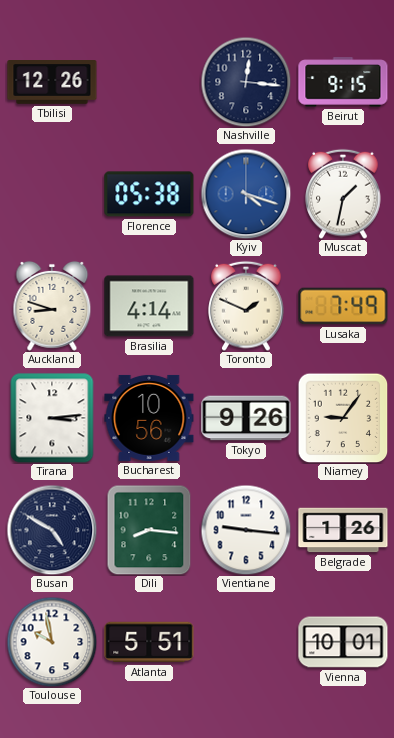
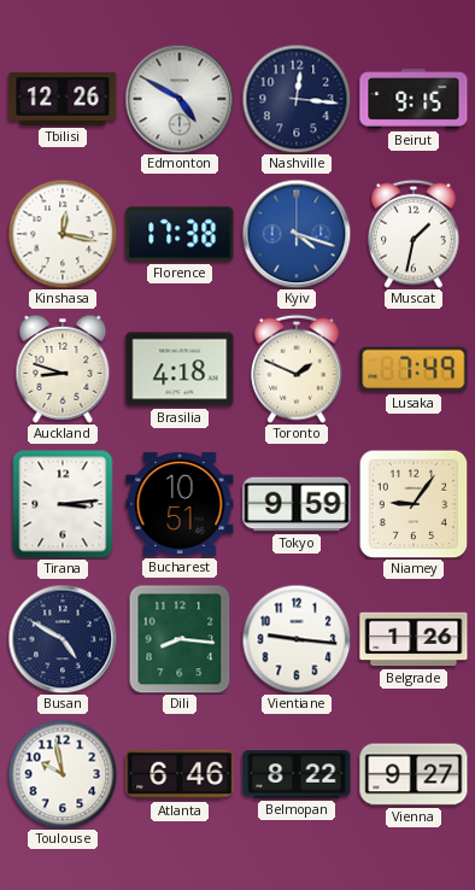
Edmonton: none -> 4:50
Kinshasa: none -> 12:17
Florence: 05:38 -> 17:38
Brasilia: 4:14 -> 4:18
Bucharest: 10:56 -> 10:51
Tokyo: 9:26 -> 9:59
Atlanta: 5:51 -> 6:46
Belmopan: none -> 8:22
Vienna: 10:01 -> 9:27
